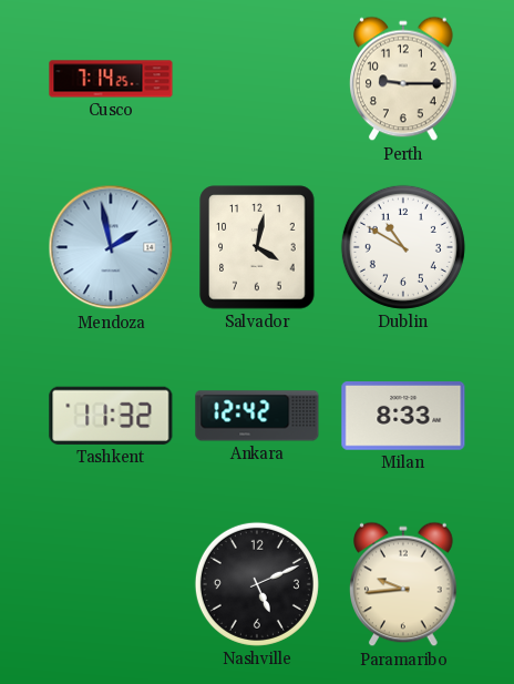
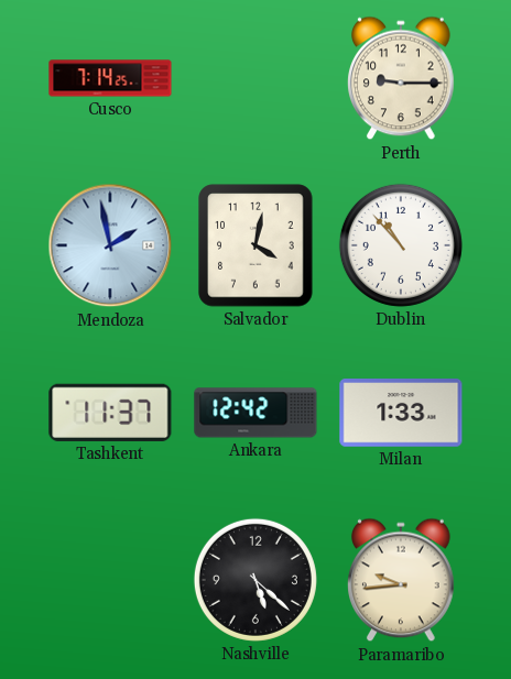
Dublin: 10:50 -> 10:53
Tashkent: 11:32 -> 11:37
Milan: 8:33 -> 1:33
Nashville: 5:11 -> 5:22
